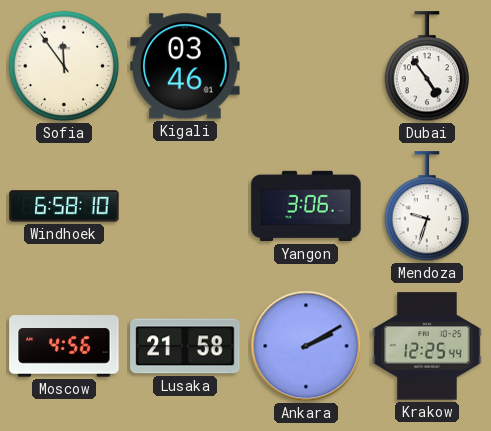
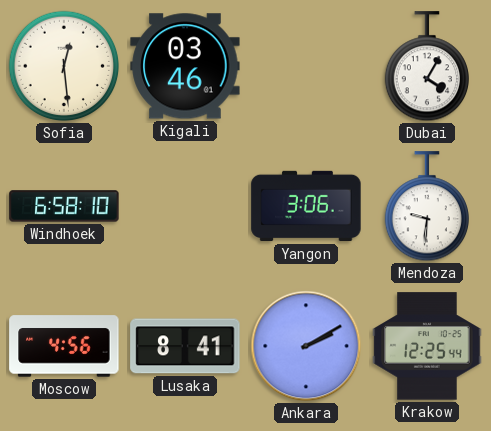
Sofia: 11:54 -> 12:29
Dubai: 4:54 -> 4:05
Mendoza: 9:33 -> 9:31
Lusaka: 21:58 -> 8:41
